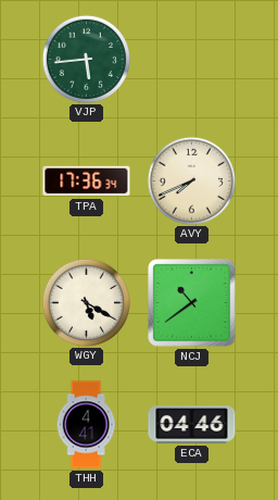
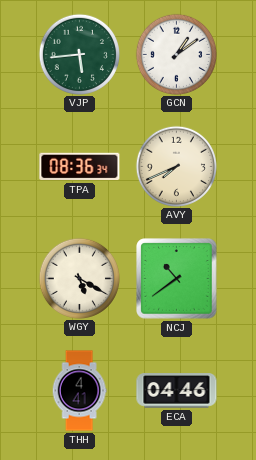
GCN: none -> 1:09
TPA: 17:36 -> 08:36
